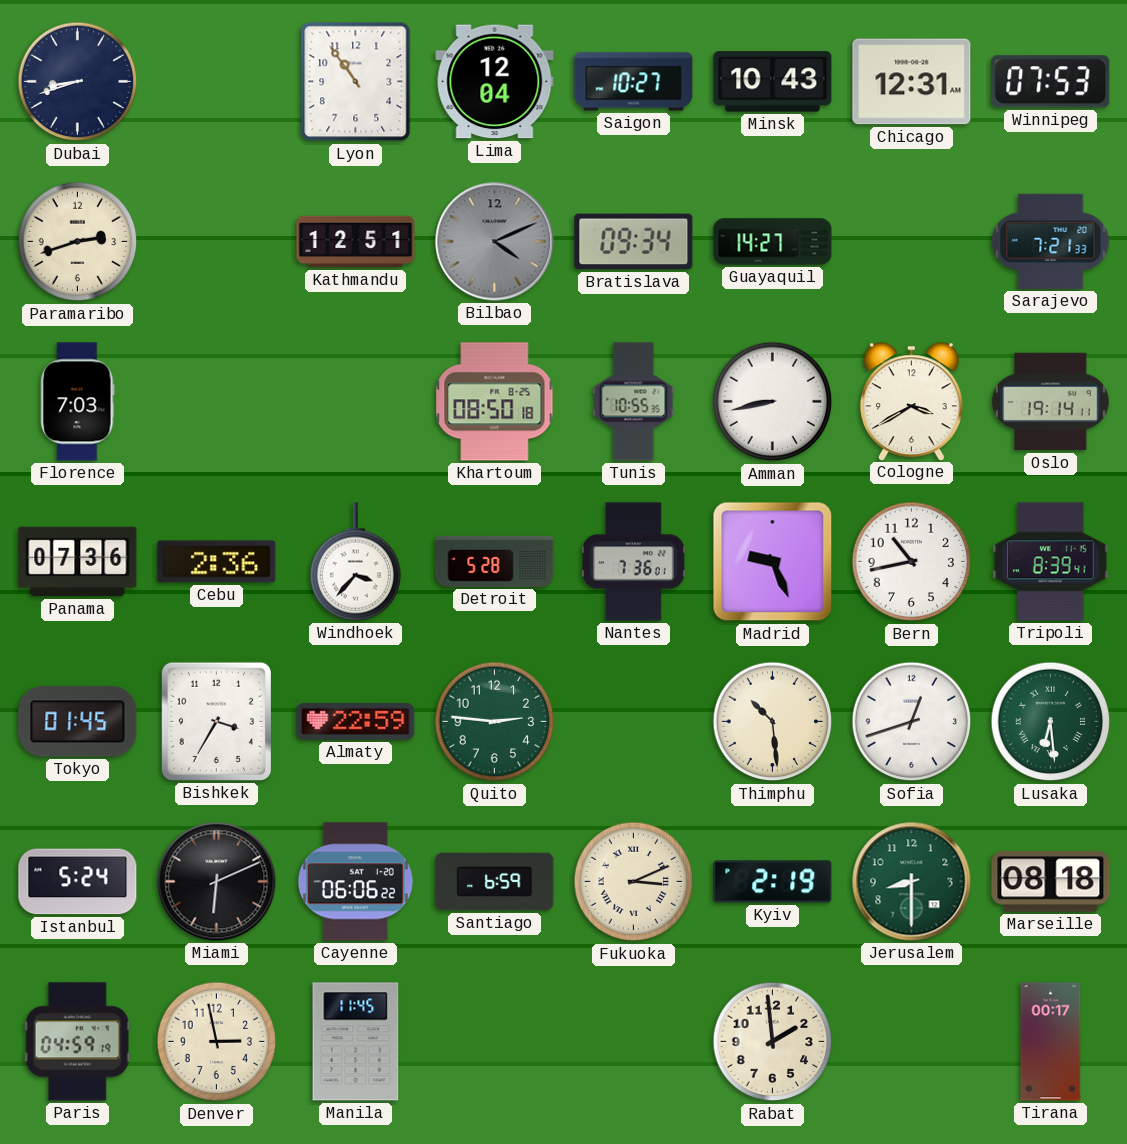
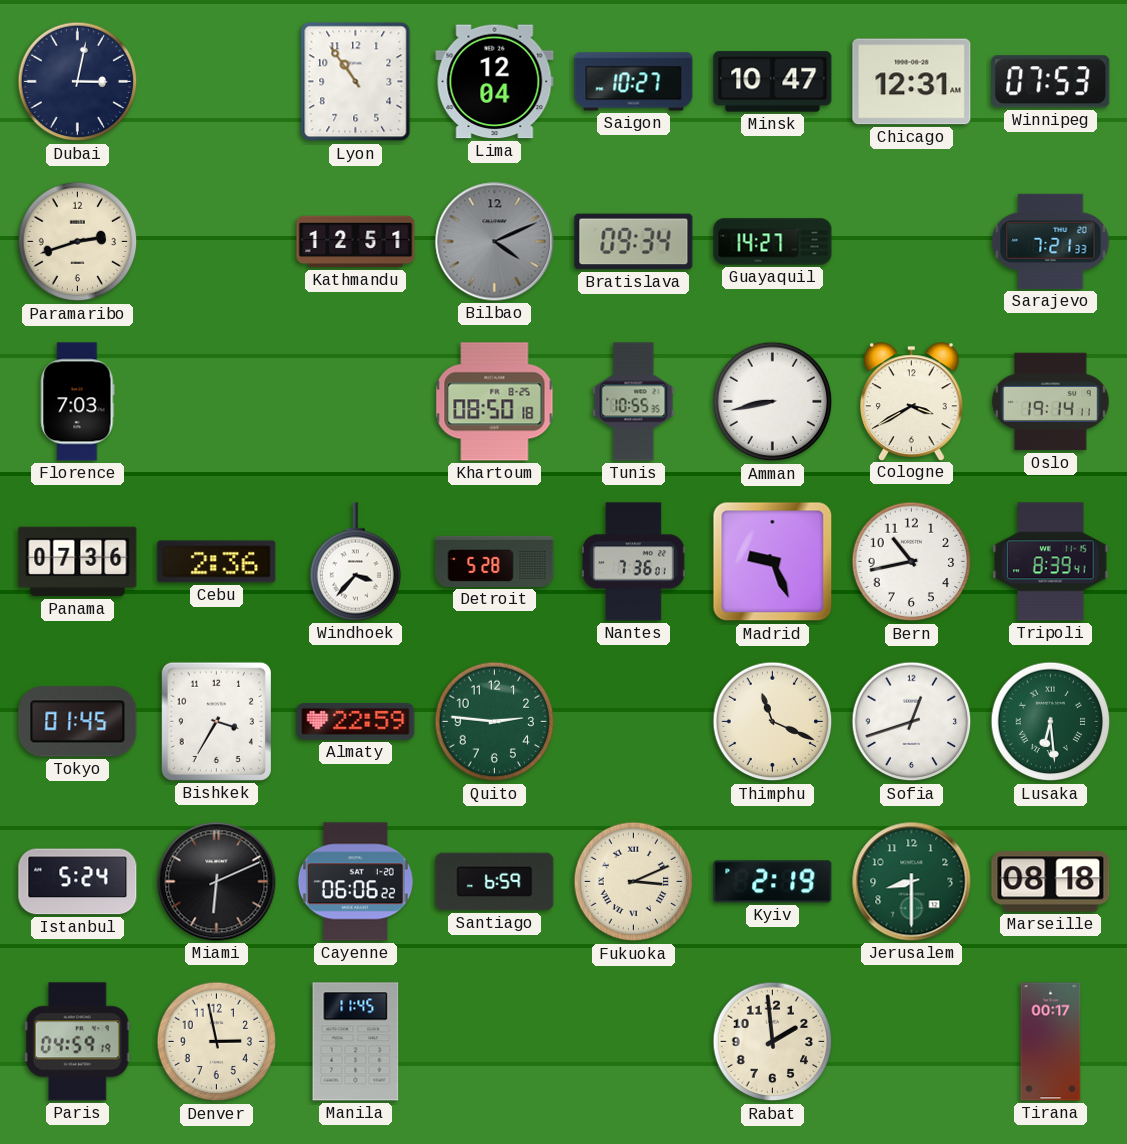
Dubai: 8:42 -> 3:02
Minsk: 10:43 -> 10:47
Thimphu: 10:29 -> 11:19
